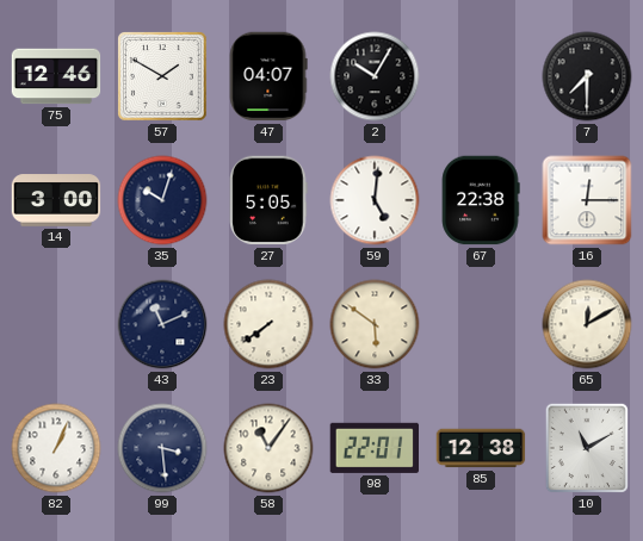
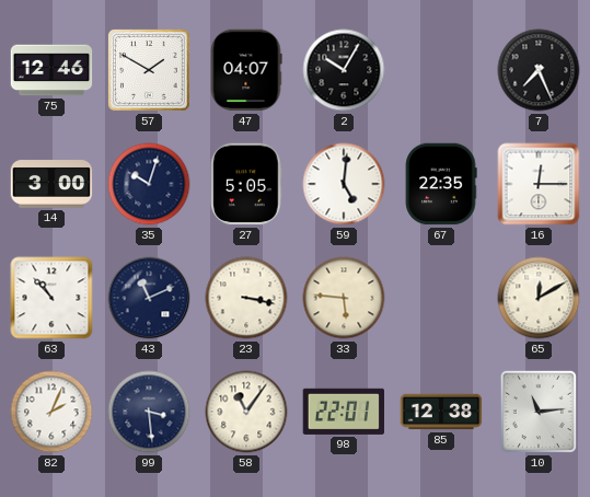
7: 7:30 -> 7:26
67: 22:38 -> 22:35
63: none -> 10:53
23: 7:39 -> 3:17
33: 5:51 -> 5:46
82: 1:04 -> 2:04
10: 11:10 -> 11:14
